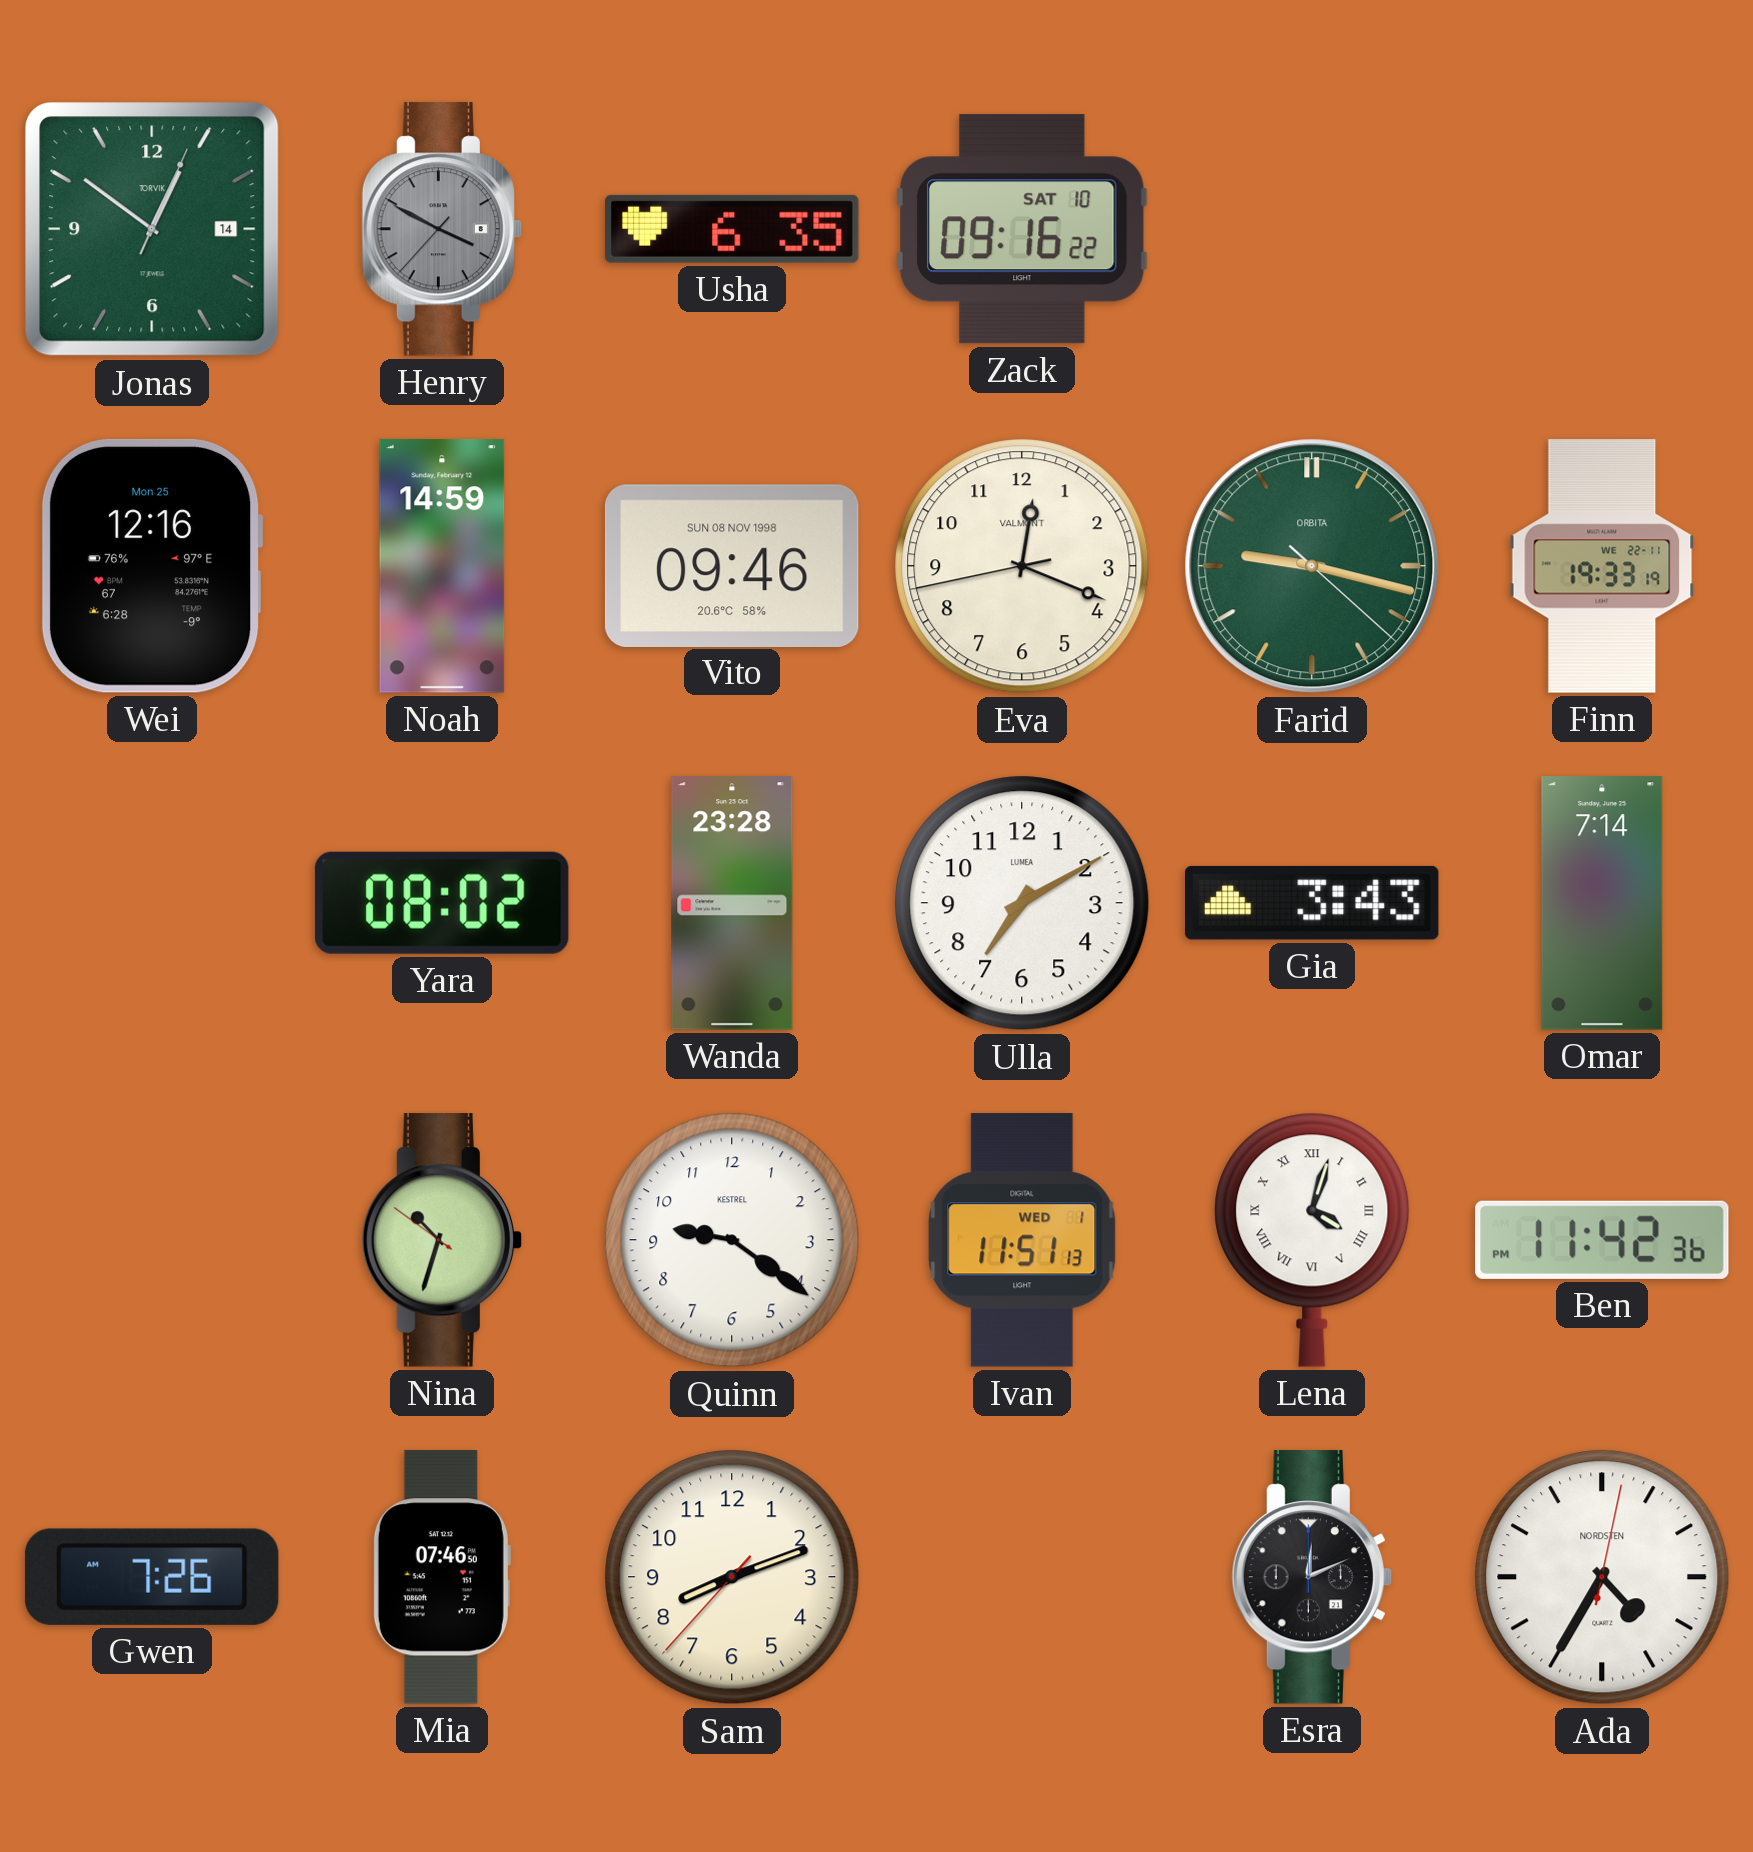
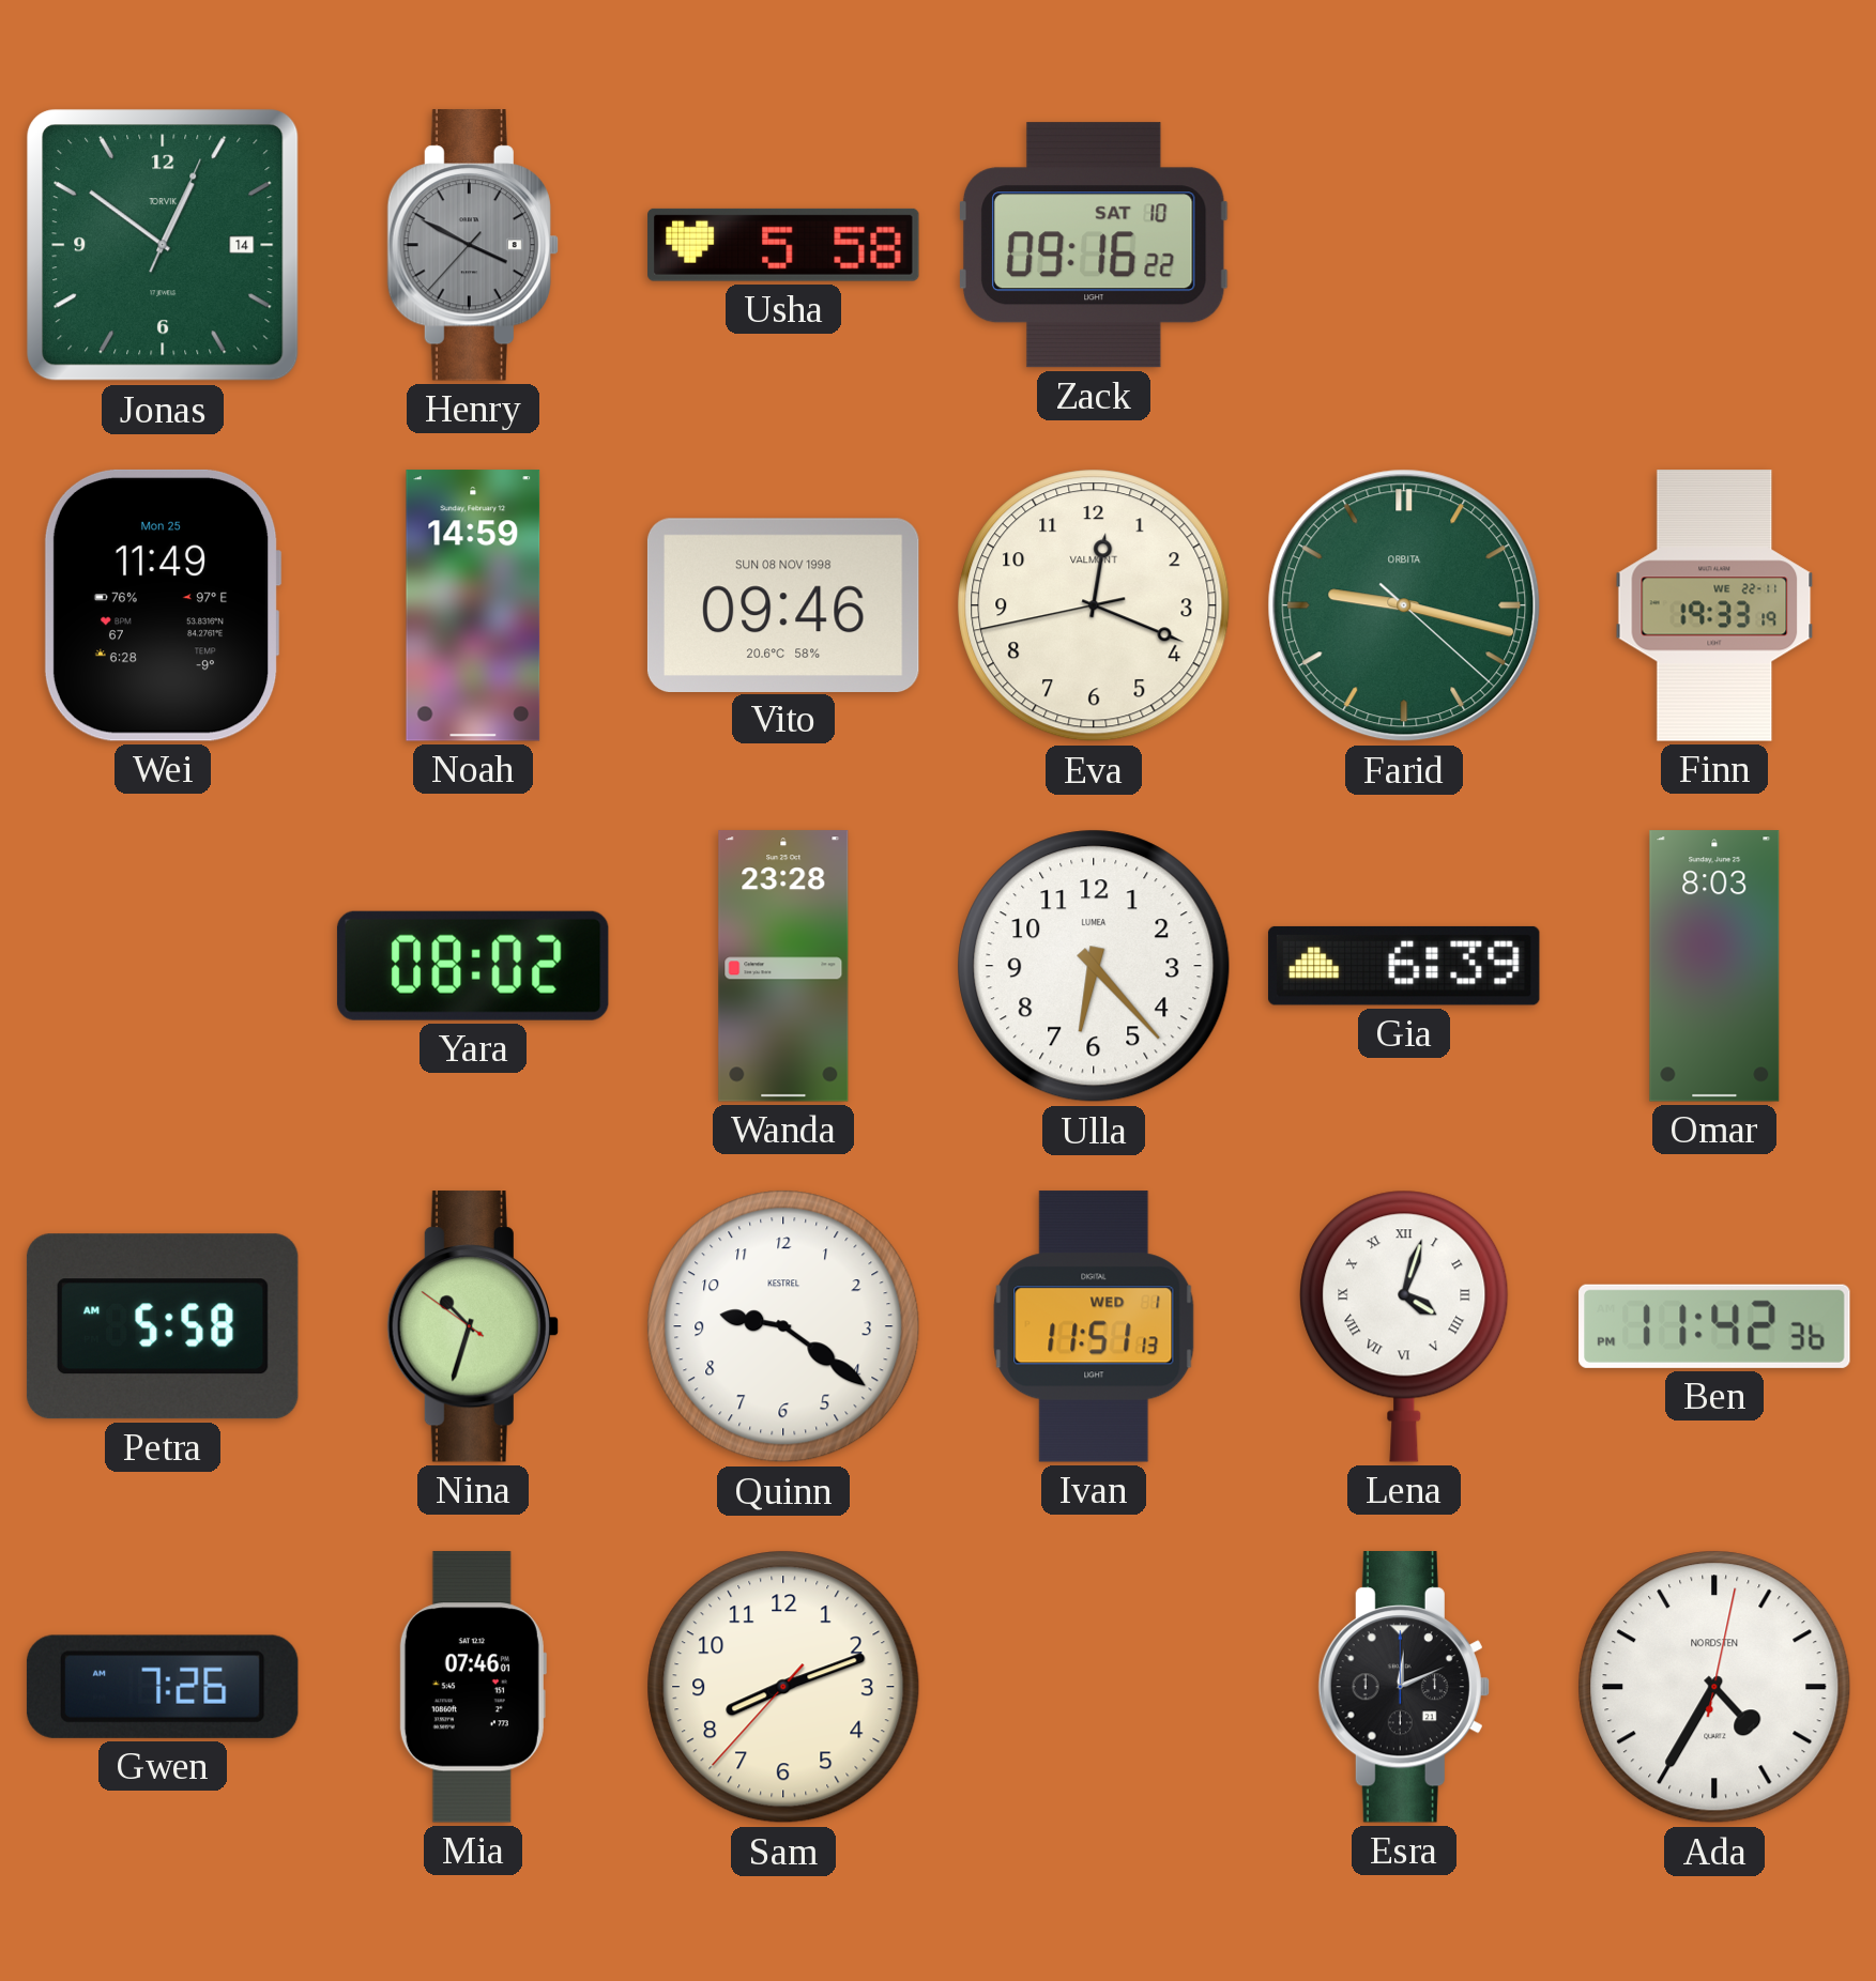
Usha: 6:35 -> 5:58
Wei: 12:16 -> 11:49
Ulla: 7:10 -> 6:23
Gia: 3:43 -> 6:39
Omar: 7:14 -> 8:03
Petra: none -> 5:58
Mia: 07:46:50 -> 07:46:01
